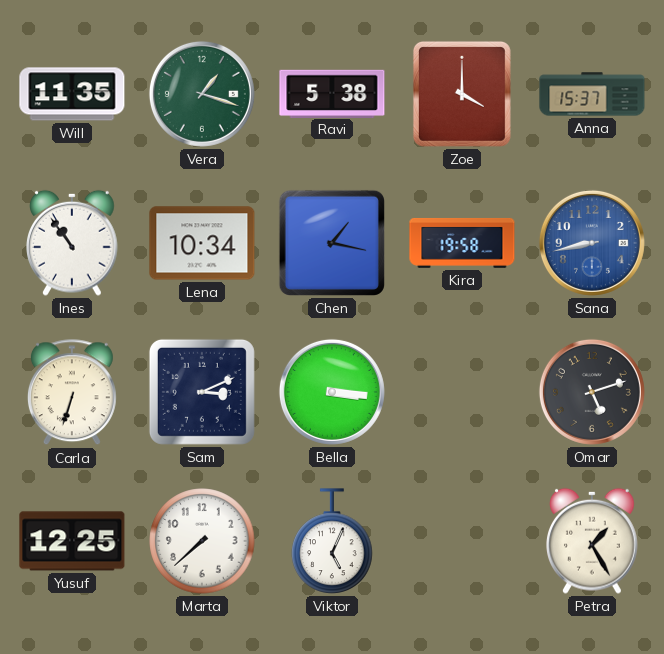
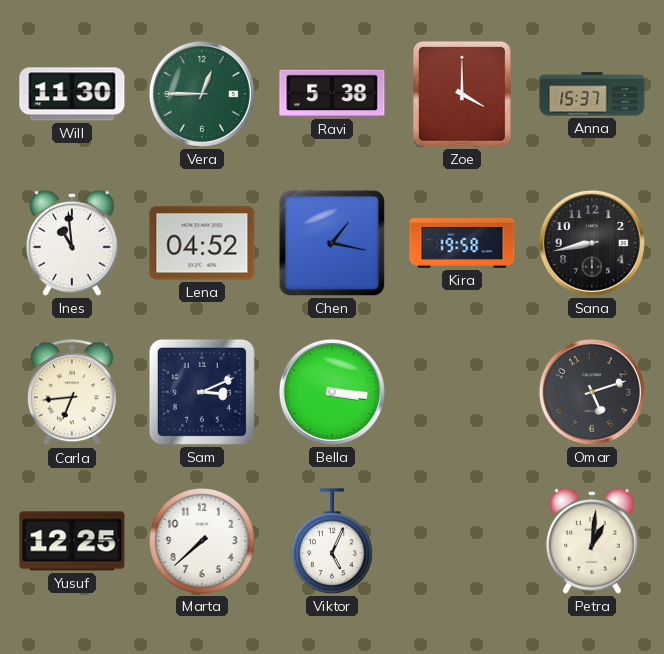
Will: 11:35 -> 11:30
Vera: 1:18 -> 12:45
Ines: 10:54 -> 10:59
Lena: 10:34 -> 04:52
Sana dial: blue -> black
Carla: 6:33 -> 6:44
Petra: 1:25 -> 1:01
